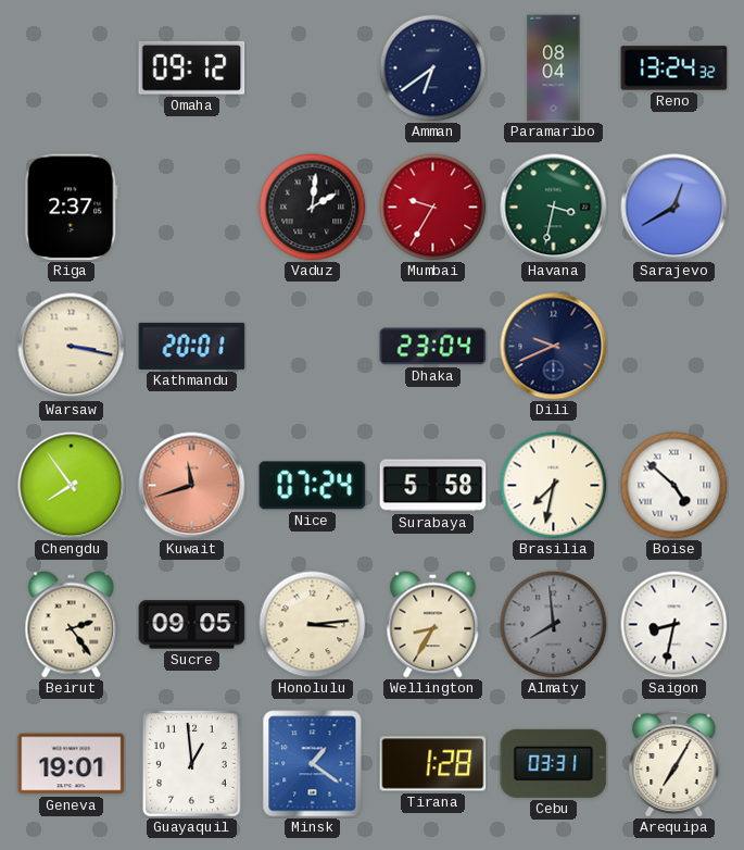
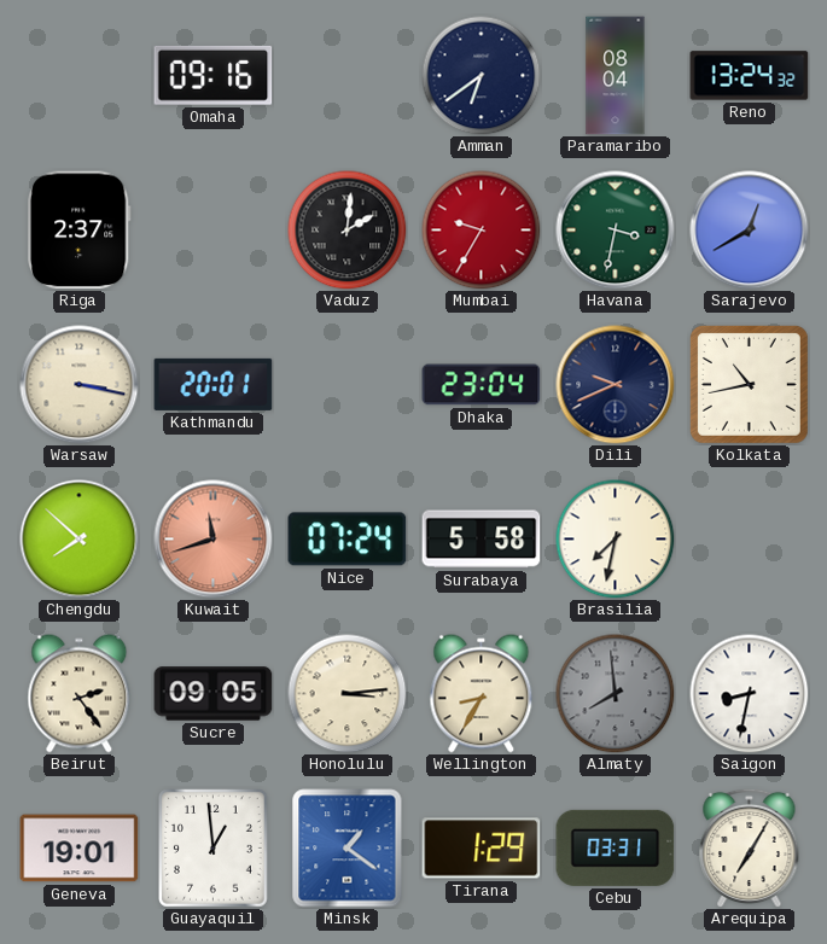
Omaha: 09:12 -> 09:16
Kolkata: none -> 10:43
Chengdu: 7:54 -> 7:52
Boise: 4:52 -> none
Tirana: 1:28 -> 1:29
